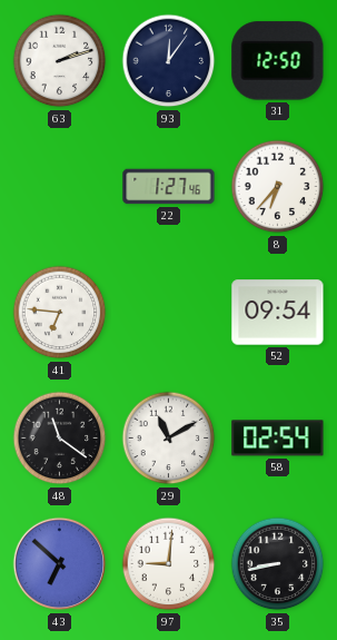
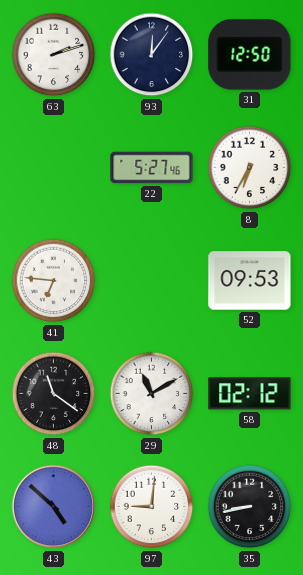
22: 1:27 -> 5:27
8: 6:37 -> 6:35
52: 09:54 -> 09:53
58: 02:54 -> 02:12
43: 6:52 -> 4:52
